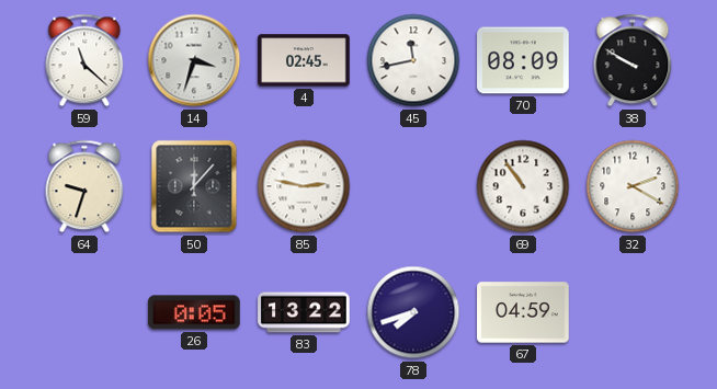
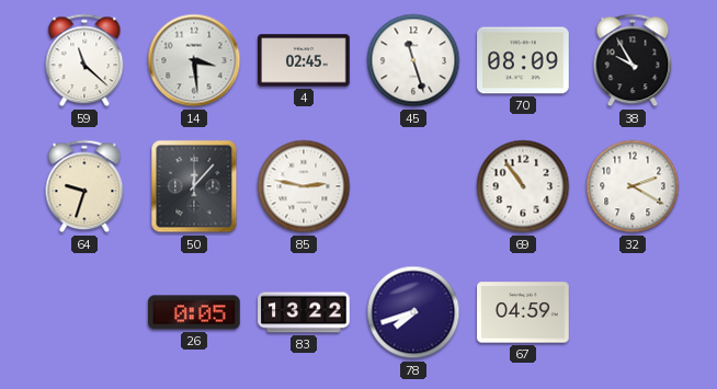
14: 3:33 -> 3:29
45: 11:43 -> 11:27
38: 9:50 -> 9:55
